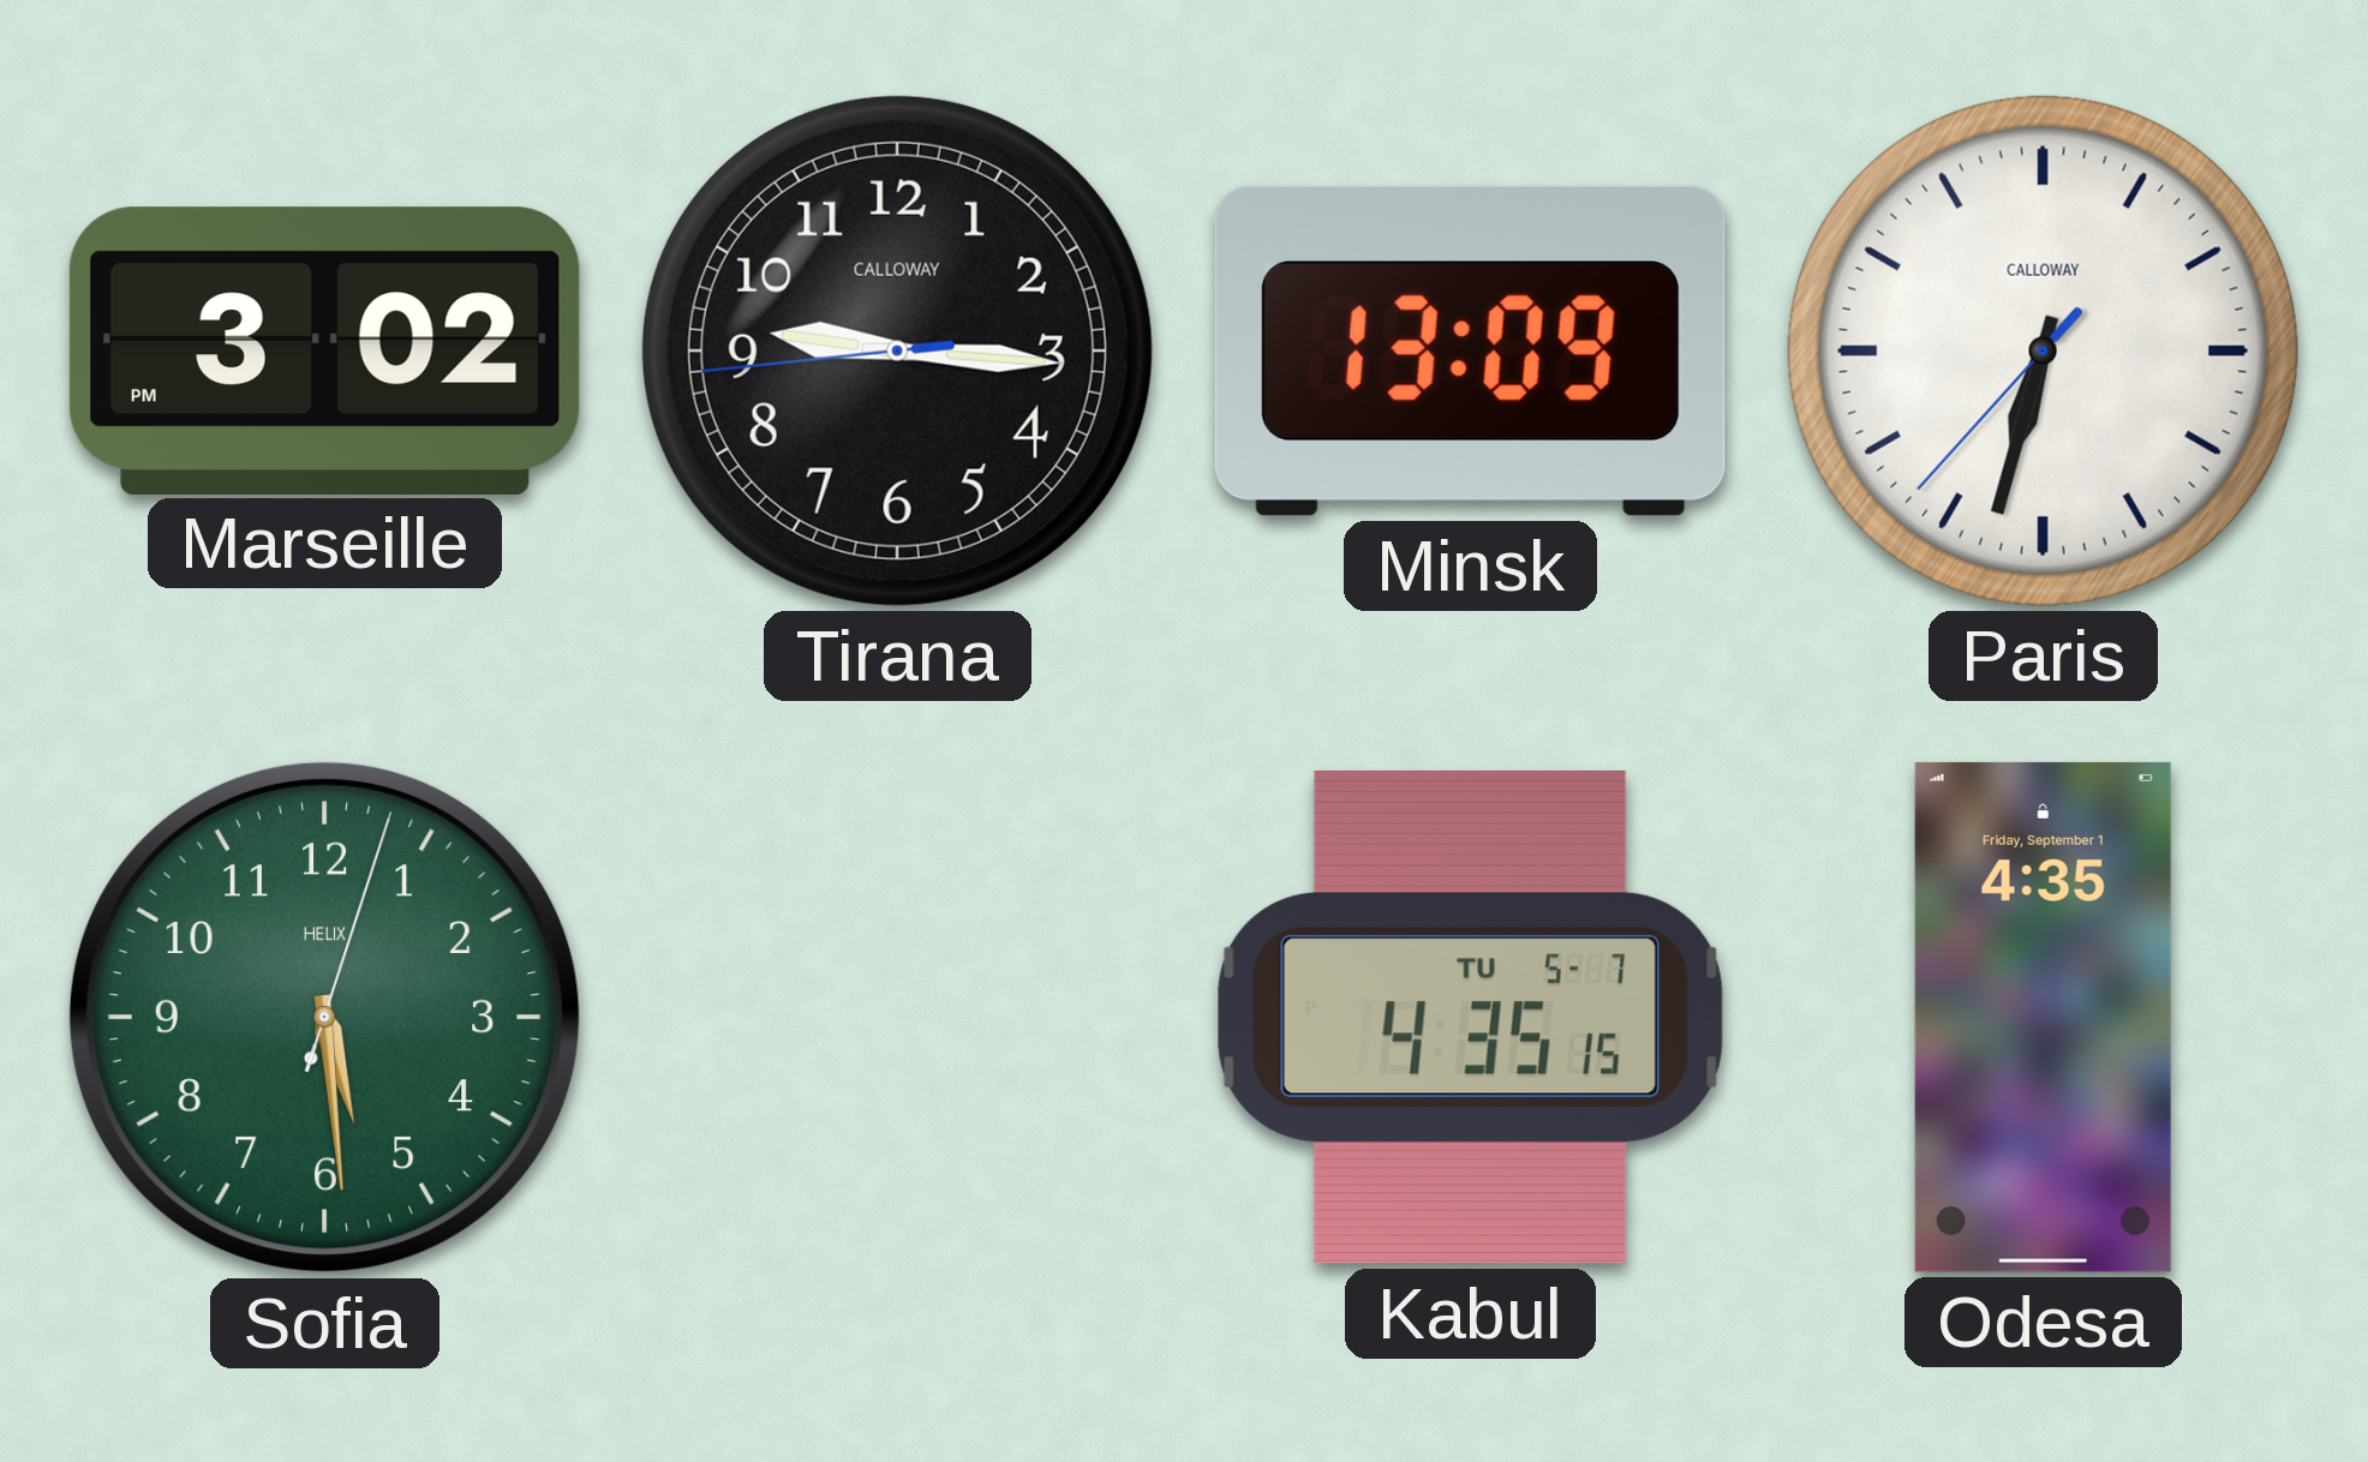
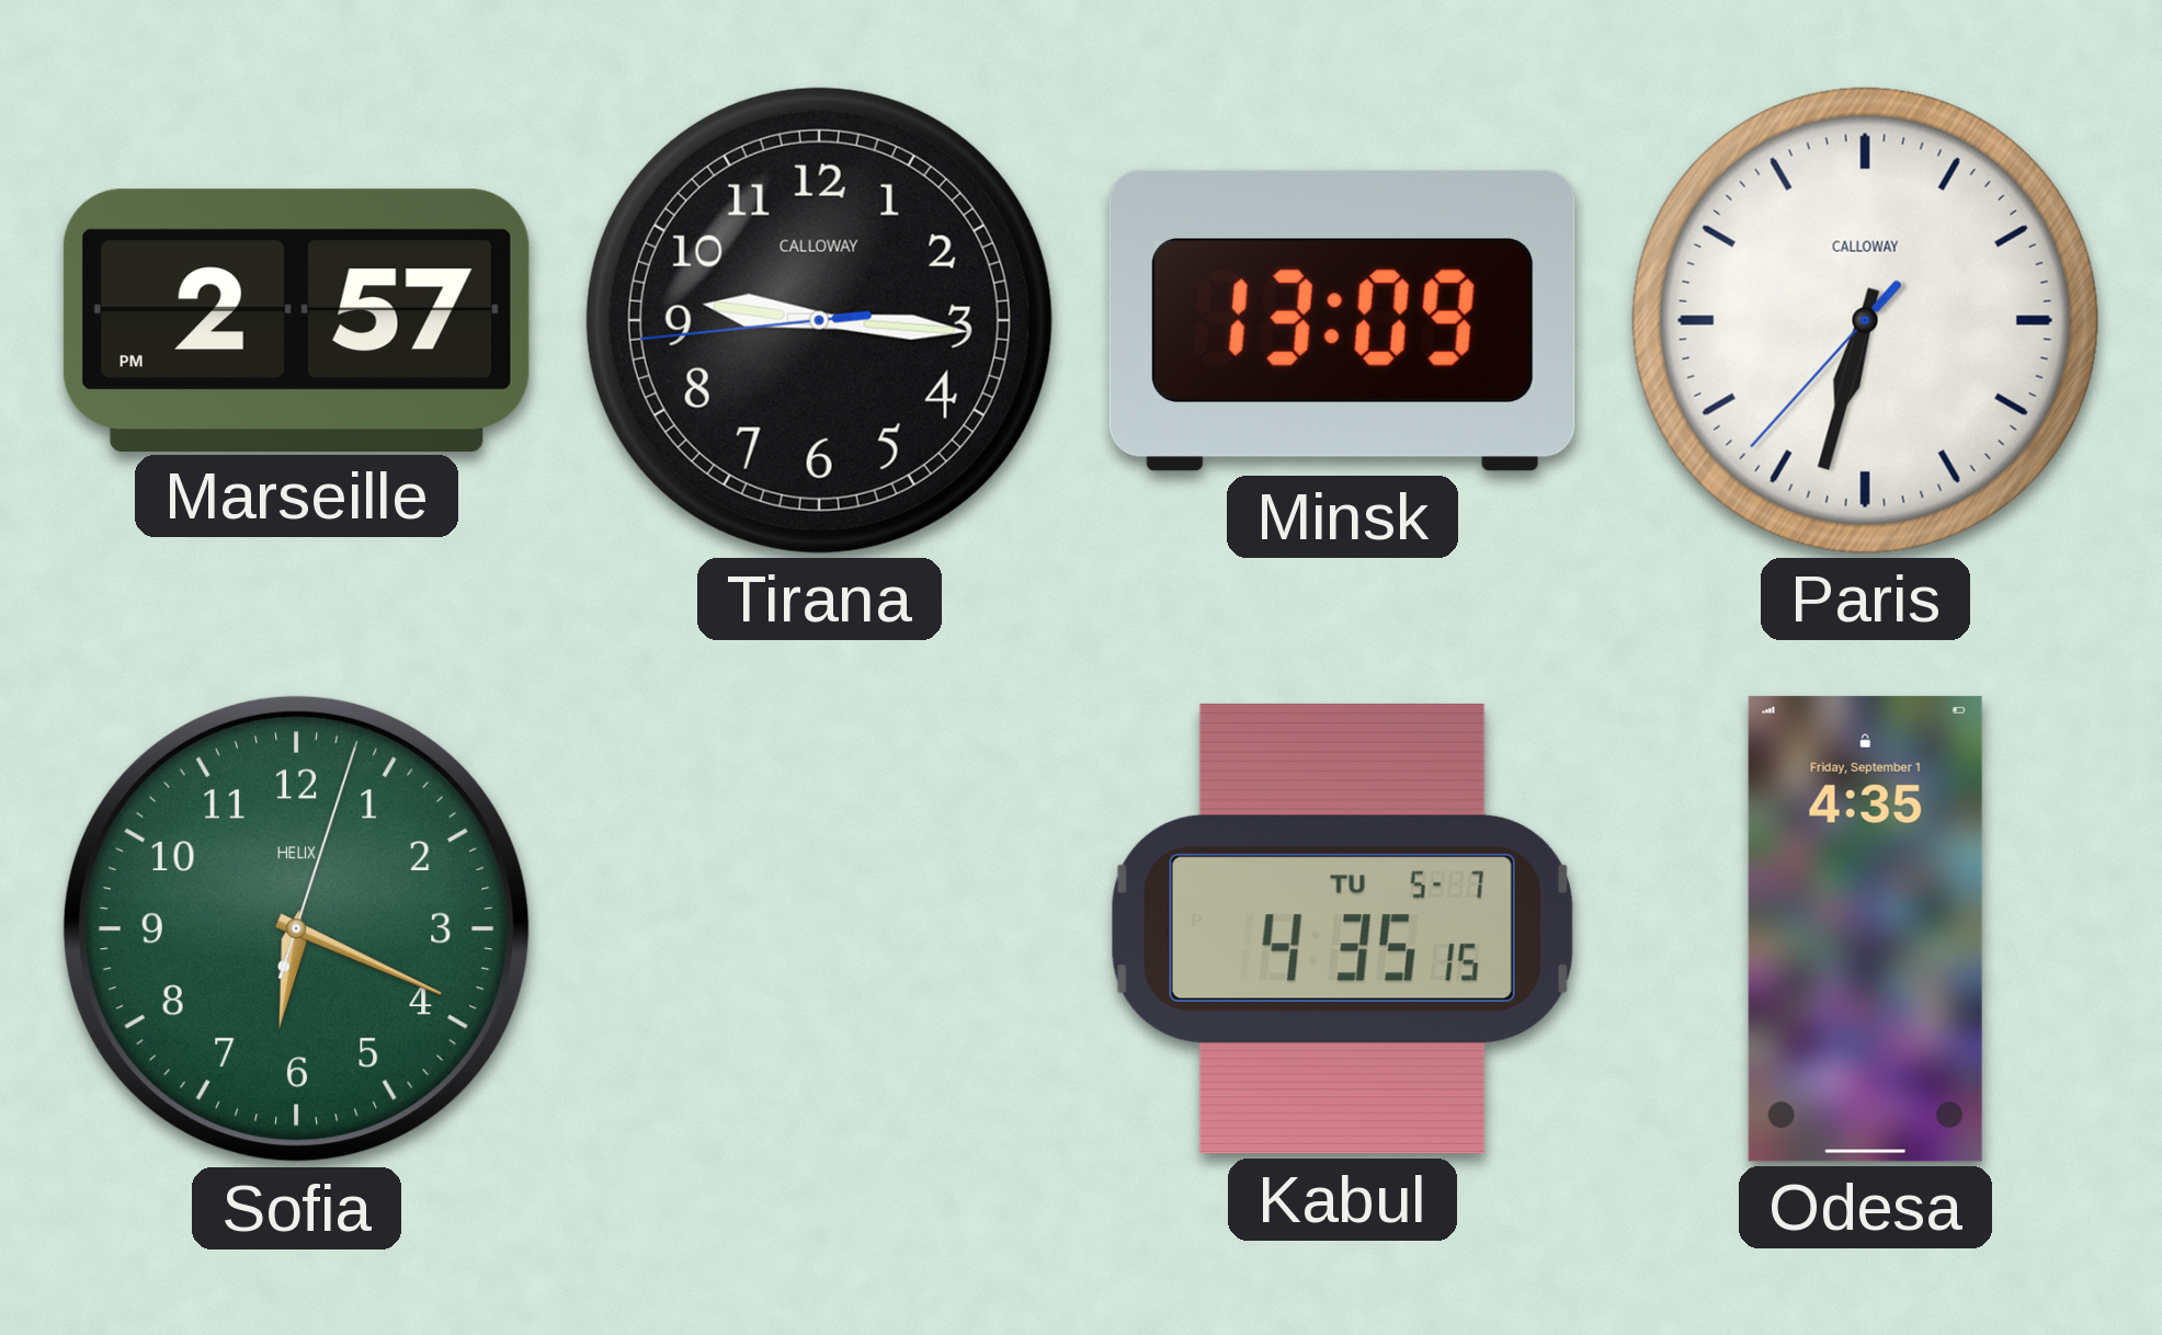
Marseille: 3:02 -> 2:57
Sofia: 5:29 -> 6:19
